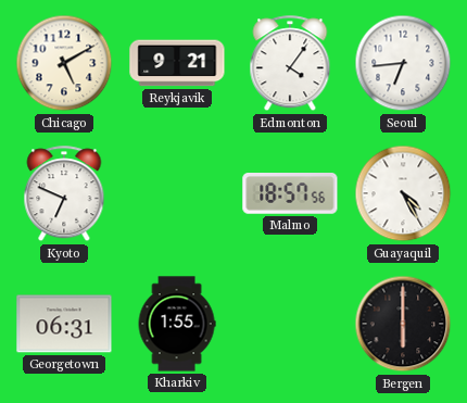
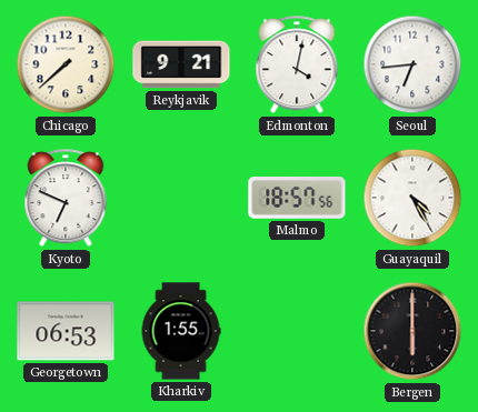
Chicago: 5:10 -> 7:38
Edmonton: 4:06 -> 4:02
Georgetown: 06:31 -> 06:53
